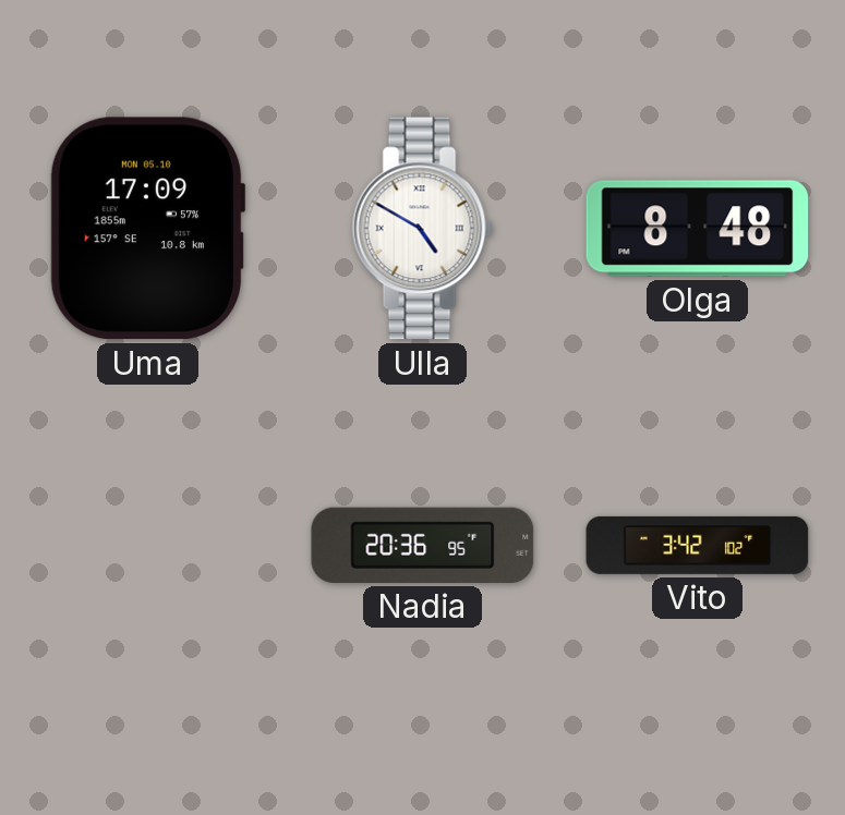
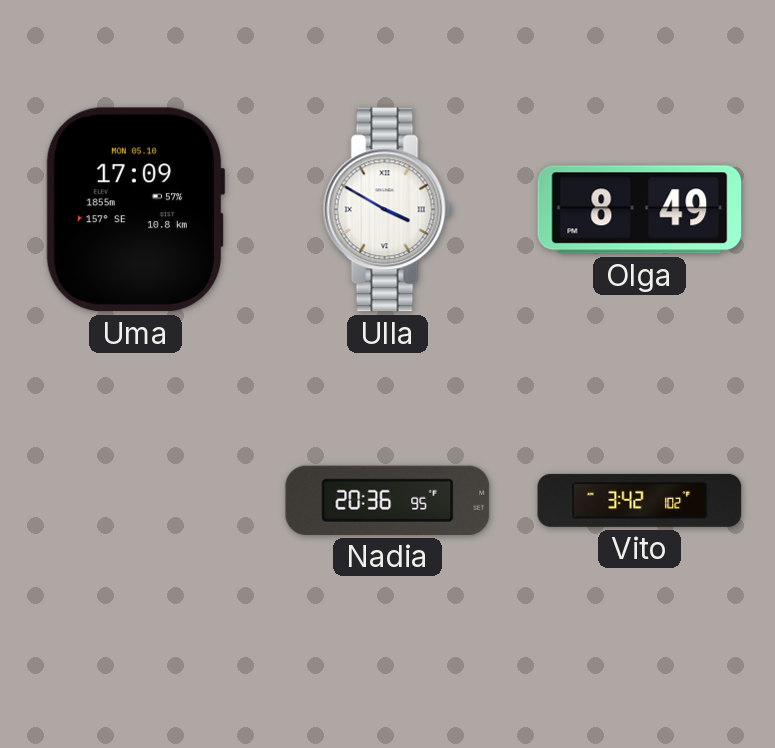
Ulla: 4:50 -> 3:50
Olga: 8:48 -> 8:49
